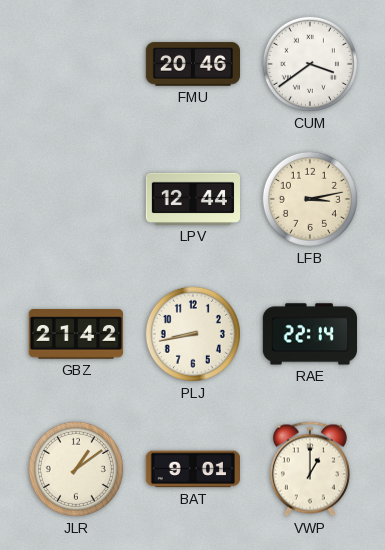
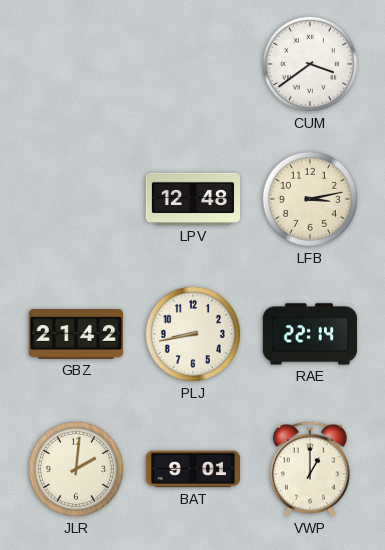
FMU: 20:46 -> none
LPV: 12:44 -> 12:48
JLR: 1:09 -> 2:01
